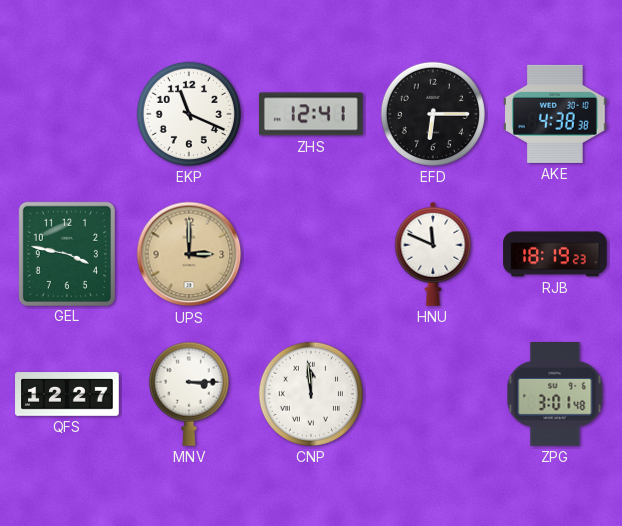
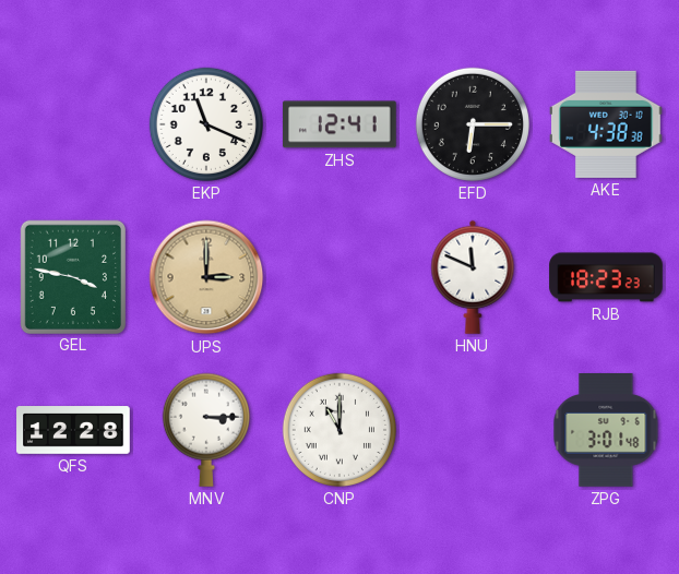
RJB: 18:19 -> 18:23
QFS: 12:27 -> 12:28
CNP: 11:59 -> 11:00
